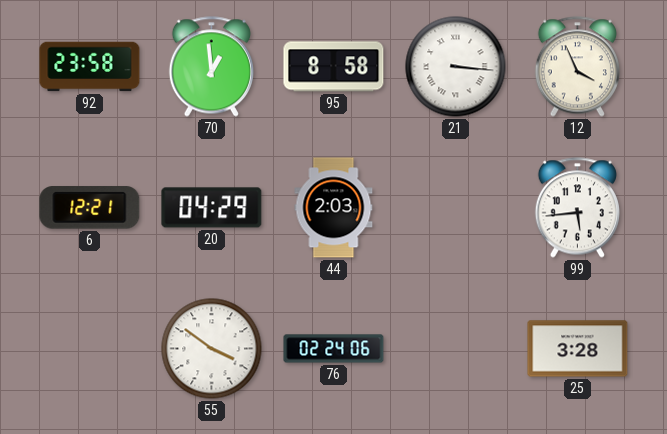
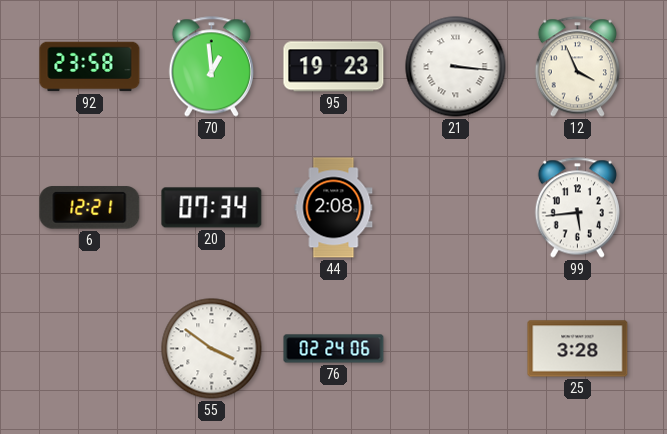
95: 8:58 -> 19:23
20: 04:29 -> 07:34
44: 2:03 -> 2:08
